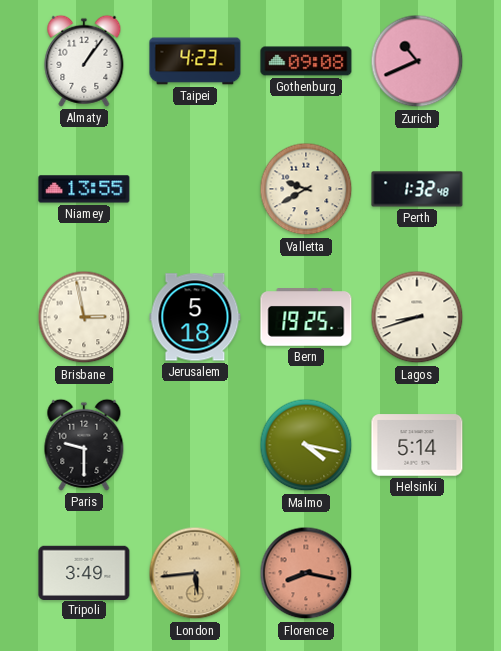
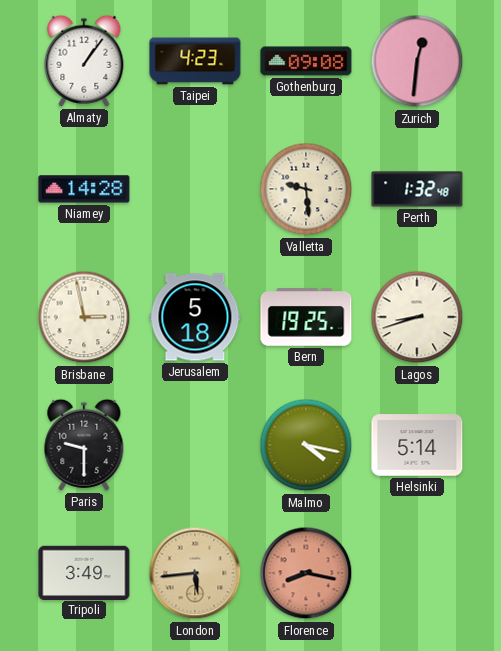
Zurich: 10:41 -> 12:31
Niamey: 13:55 -> 14:28
Valletta: 9:40 -> 9:29
